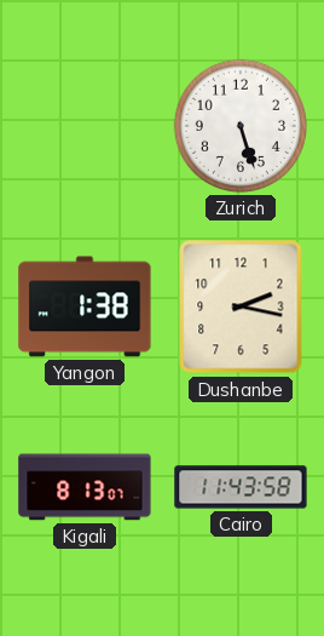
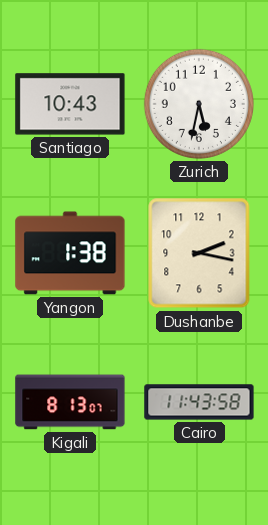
Santiago: none -> 10:43
Zurich: 5:27 -> 5:32
